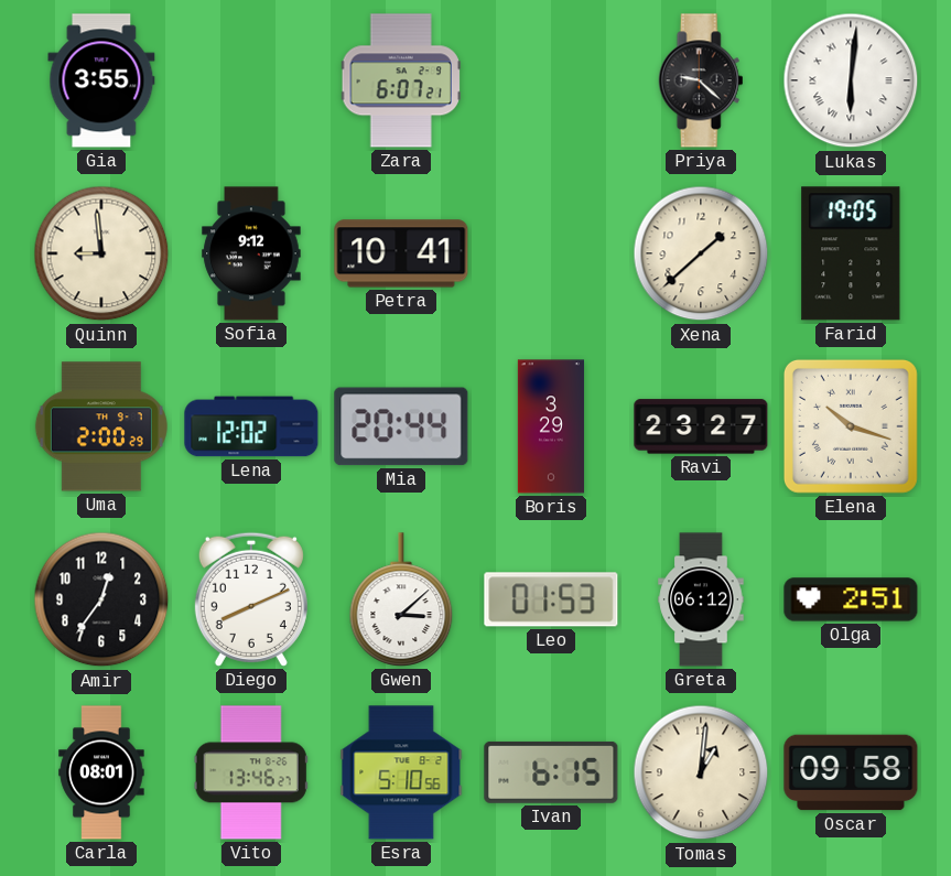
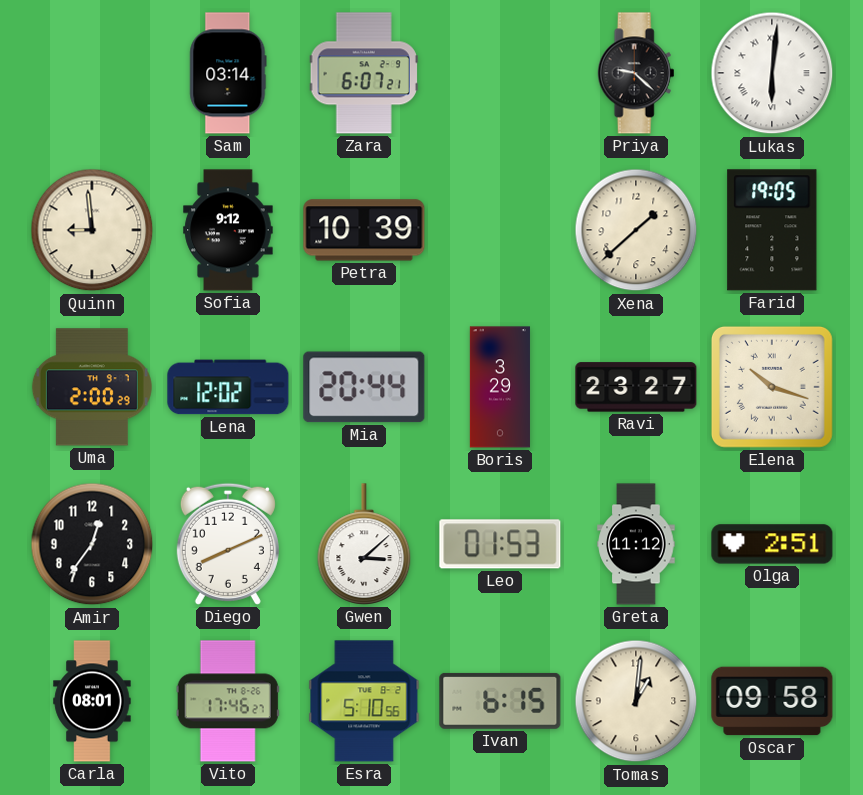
Gia: 3:55 -> none
Sam: none -> 03:14
Petra: 10:41 -> 10:39
Greta: 06:12 -> 11:12
Vito: 13:46 -> 17:46
